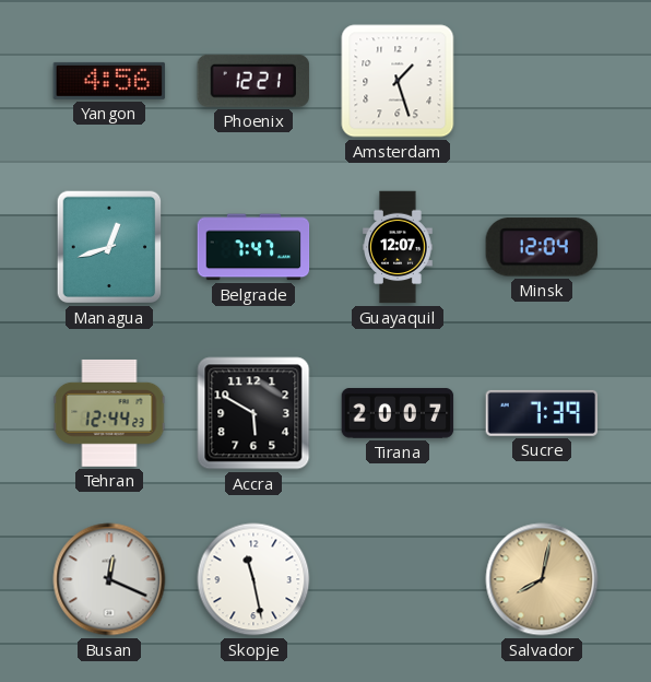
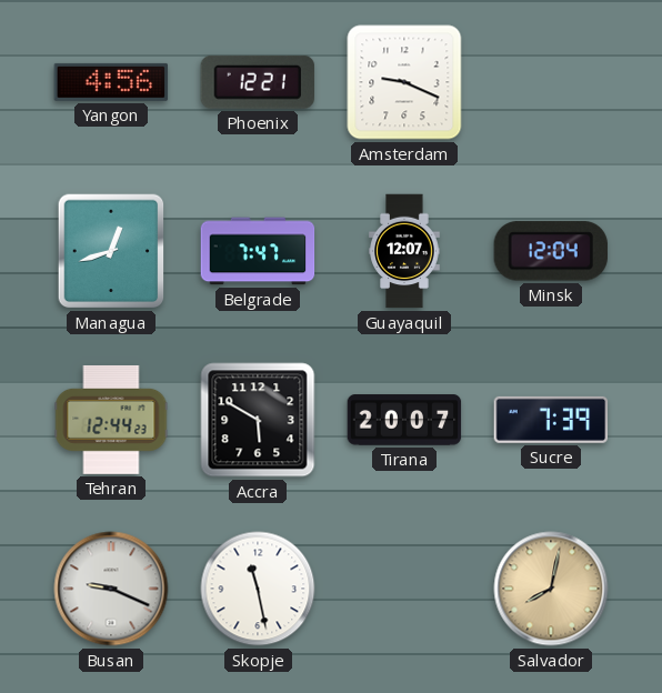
Amsterdam: 1:27 -> 9:19
Busan: 12:19 -> 9:19
